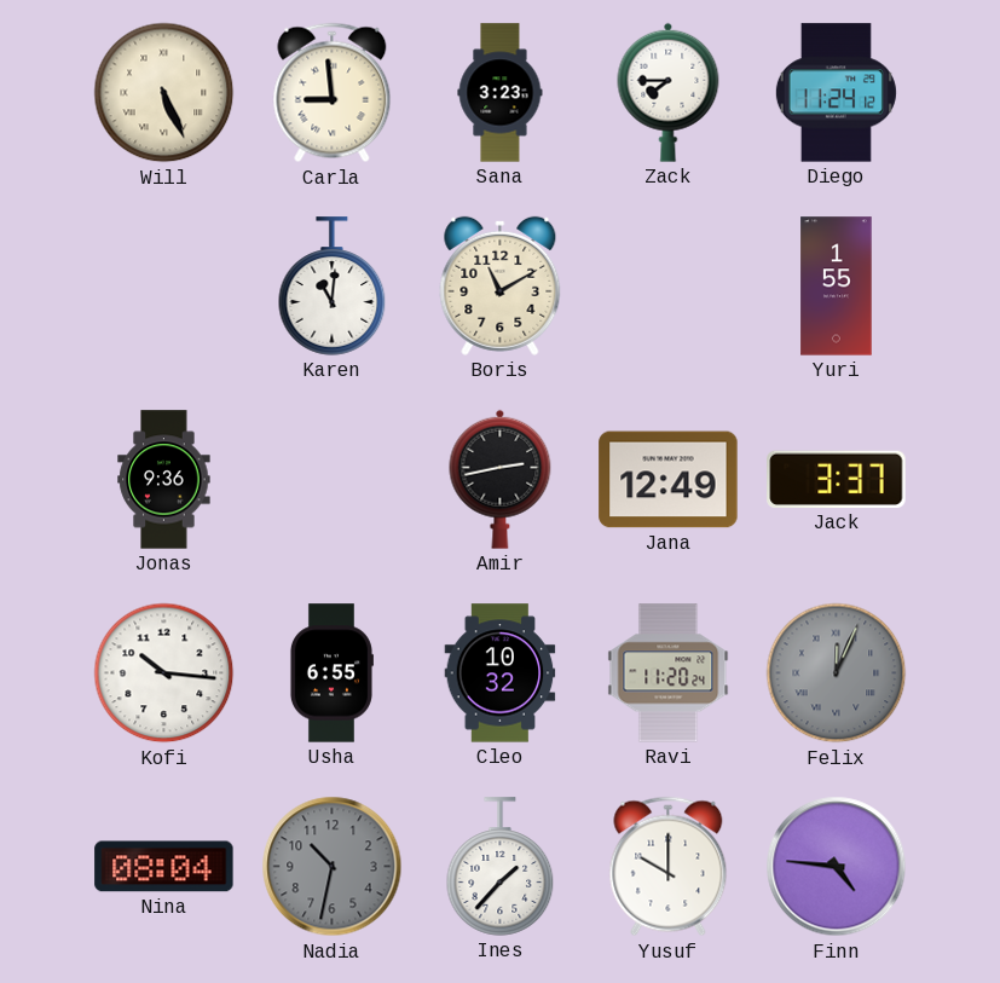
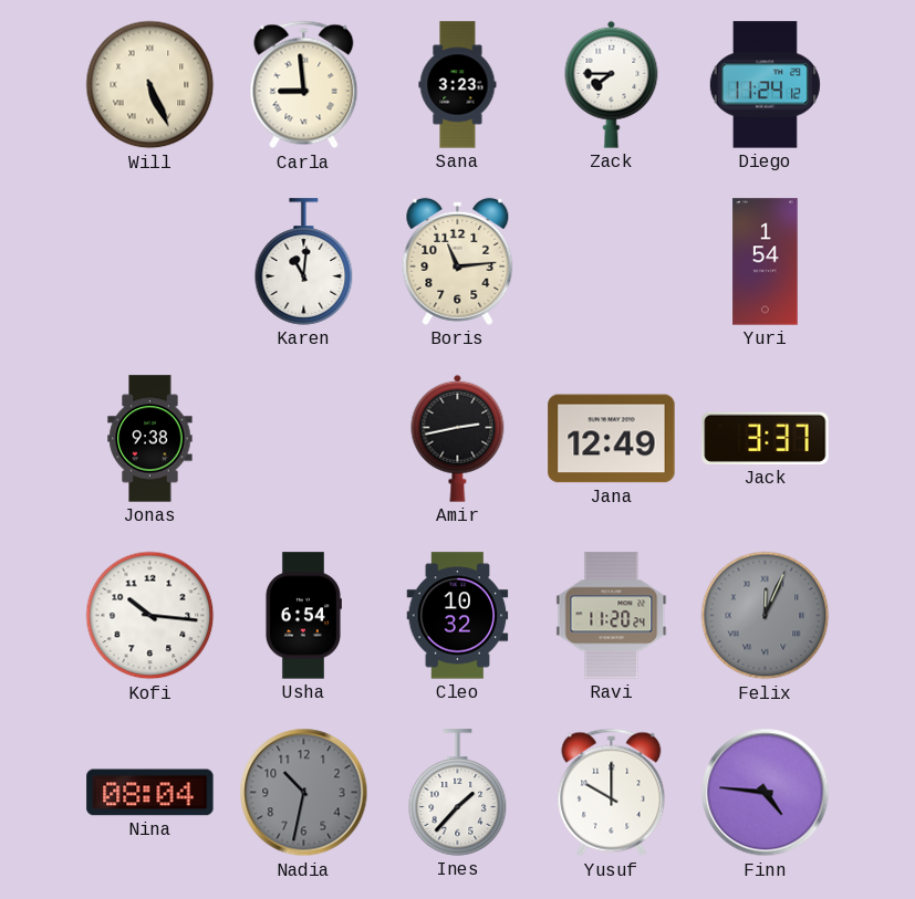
Boris: 11:10 -> 11:14
Yuri: 1:55 -> 1:54
Jonas: 9:36 -> 9:38
Usha: 6:55 -> 6:54
